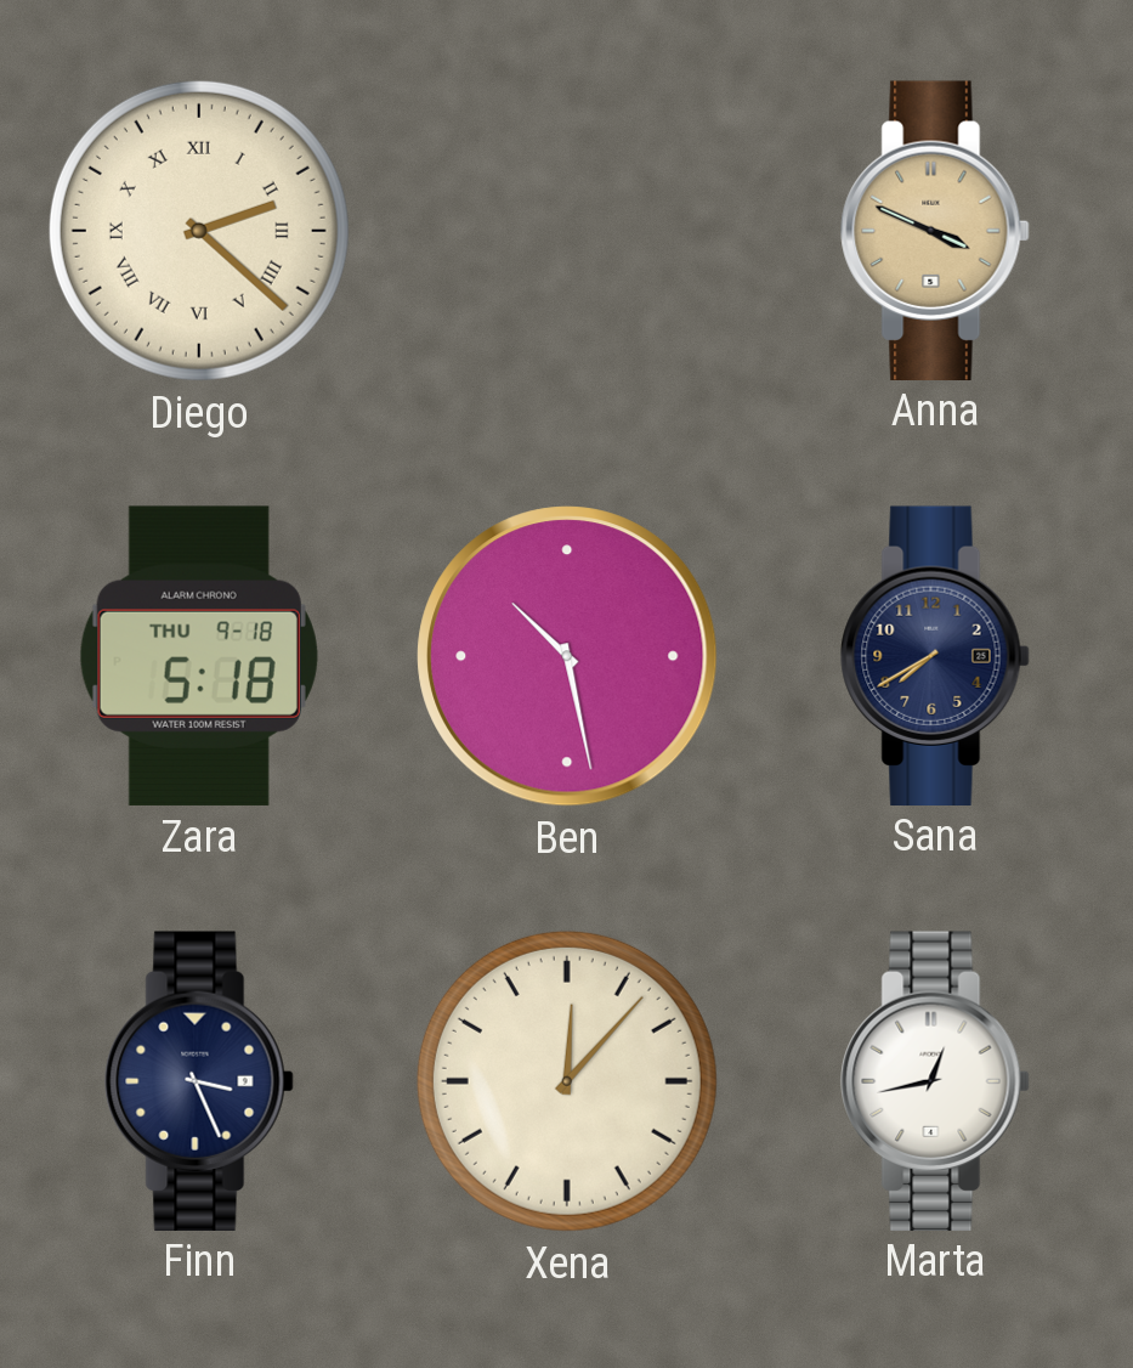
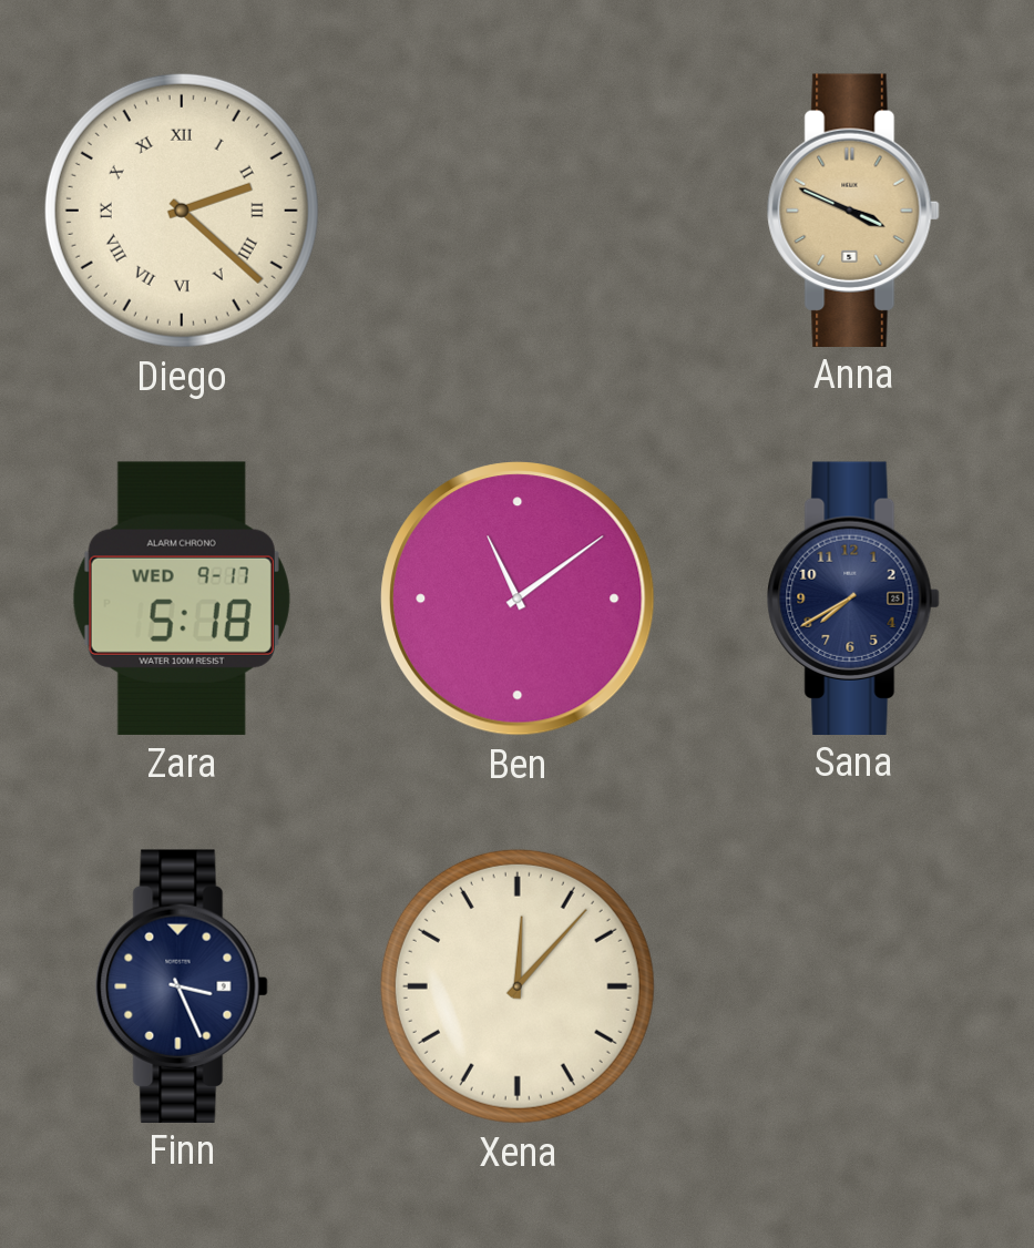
Zara date: THU 9-18 -> WED 9-17
Ben: 10:28 -> 11:09
Marta: 12:43 -> none
